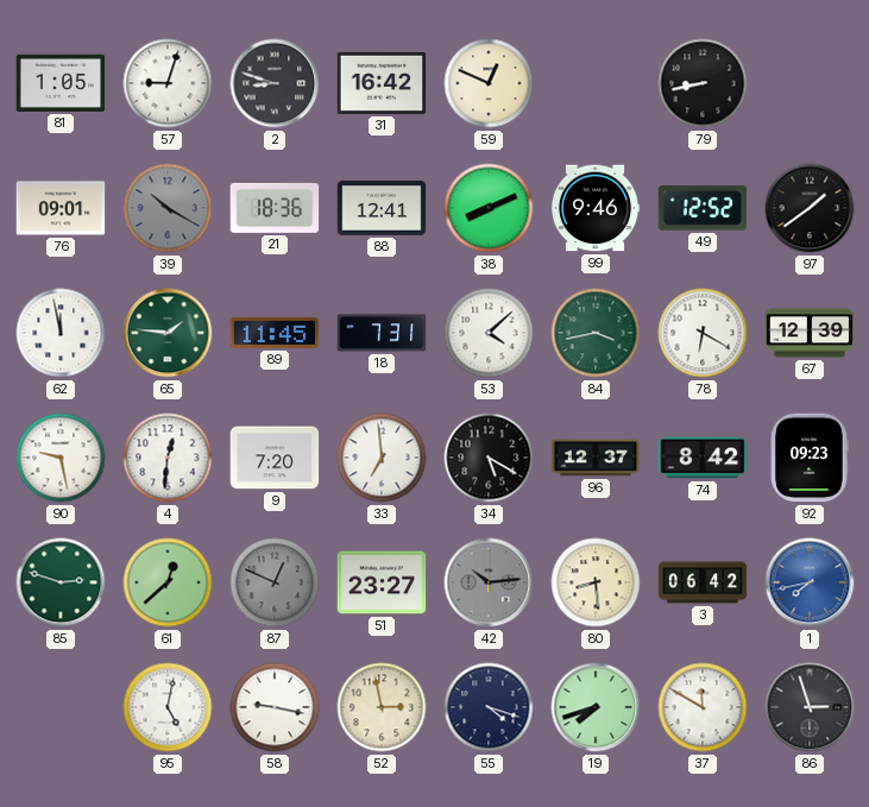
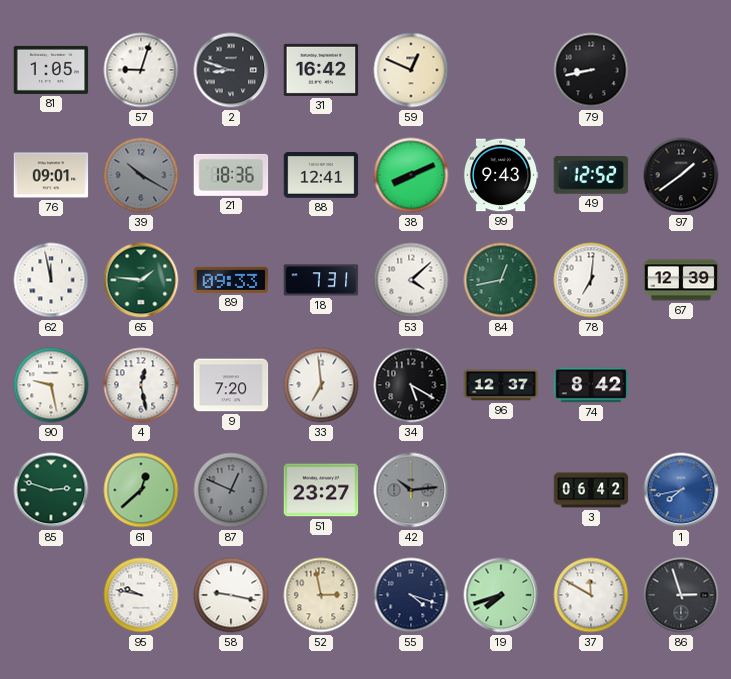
99: 9:46 -> 9:43
89: 11:45 -> 09:33
84: 3:43 -> 12:43
78: 6:20 -> 7:01
4: 12:31 -> 12:28
92: 09:23 -> none
80: 8:29 -> none
95: 5:02 -> 9:47
